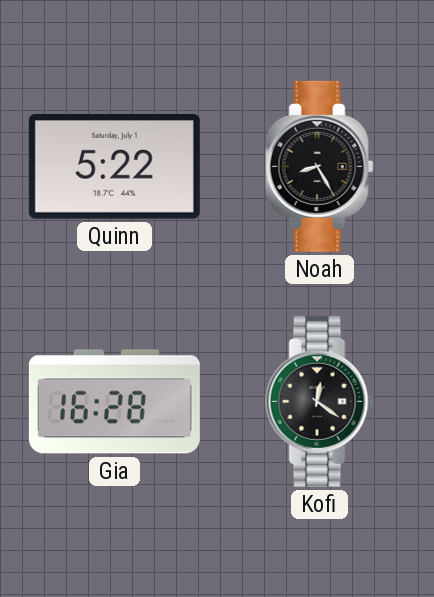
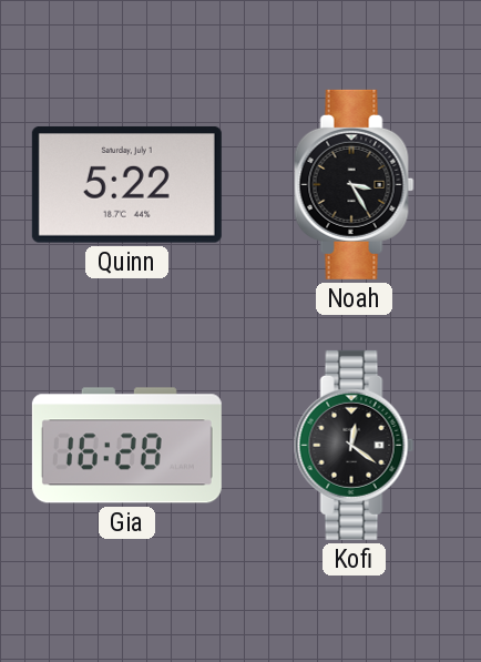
Noah: 8:25 -> 3:25
